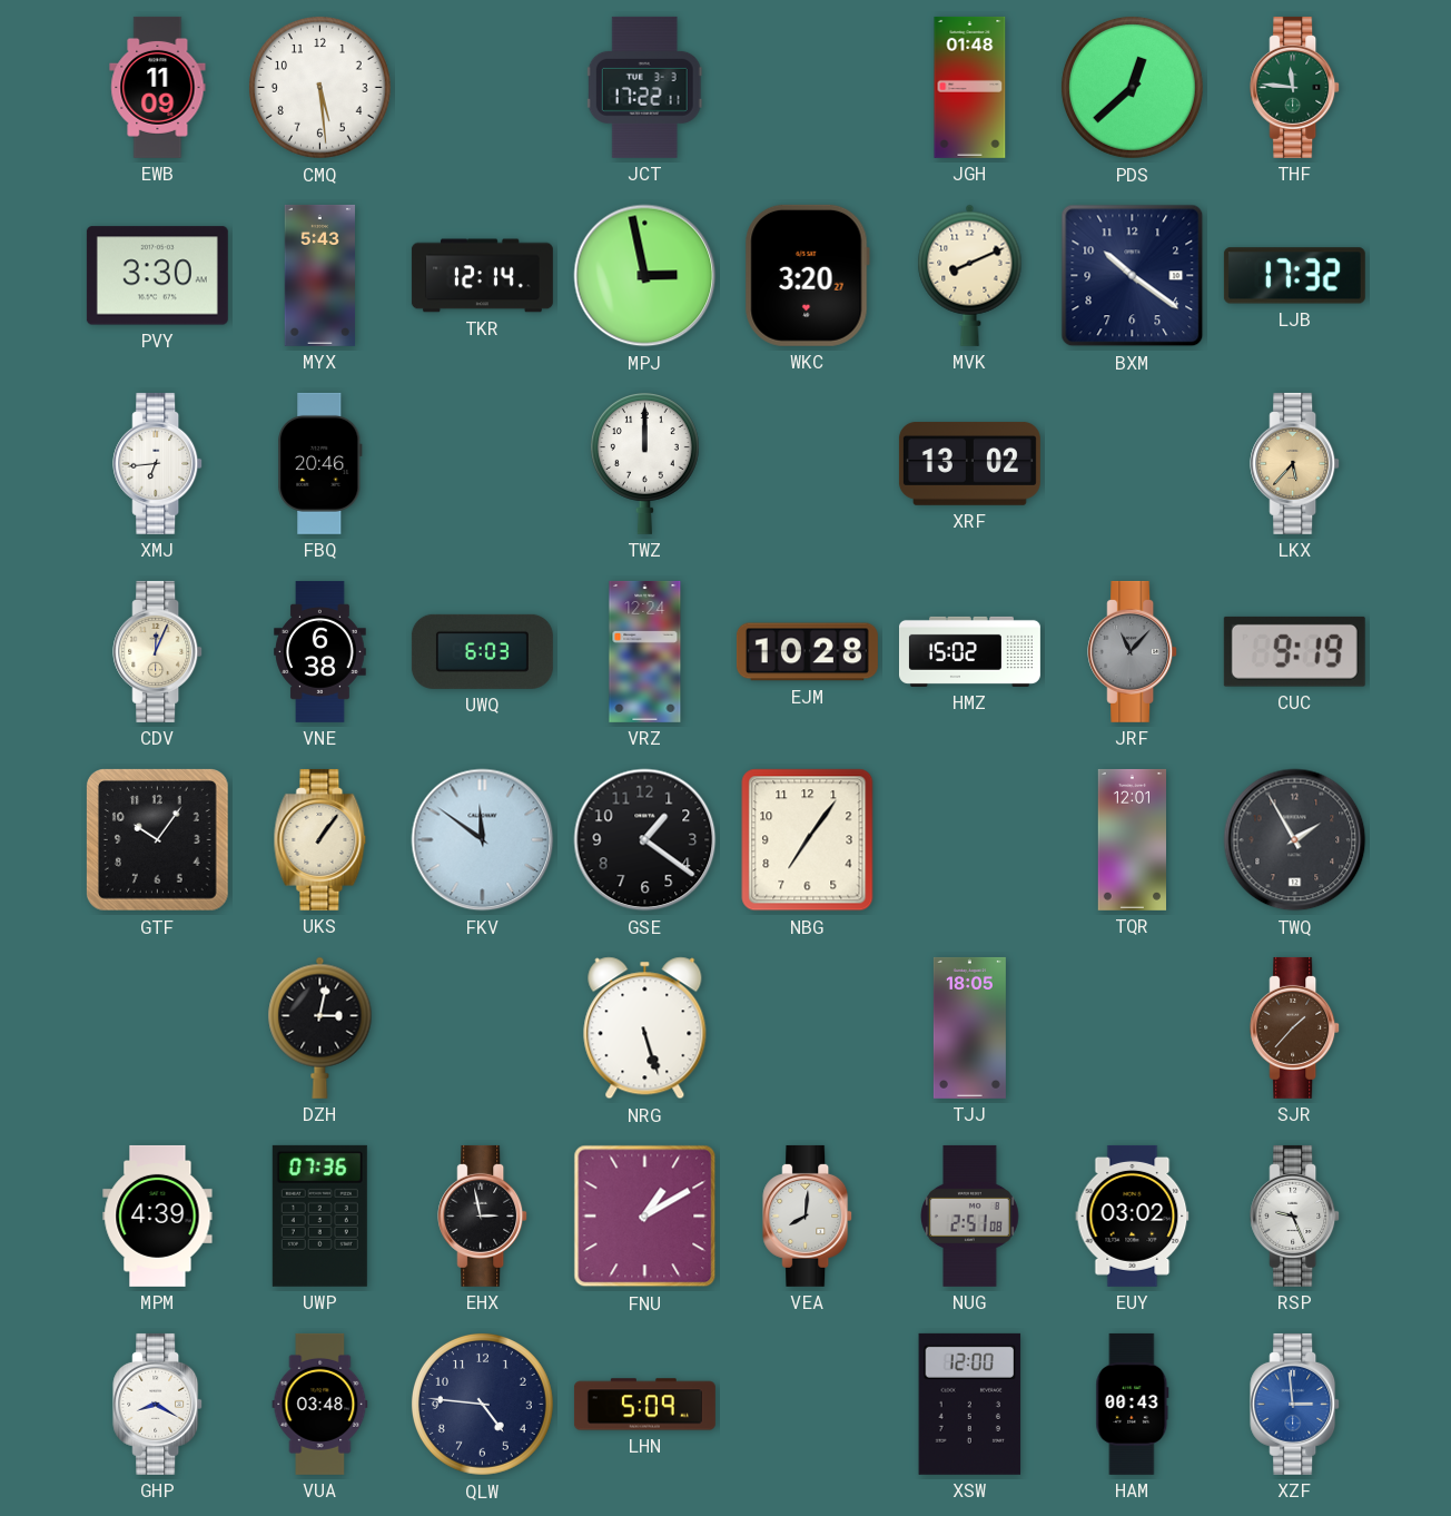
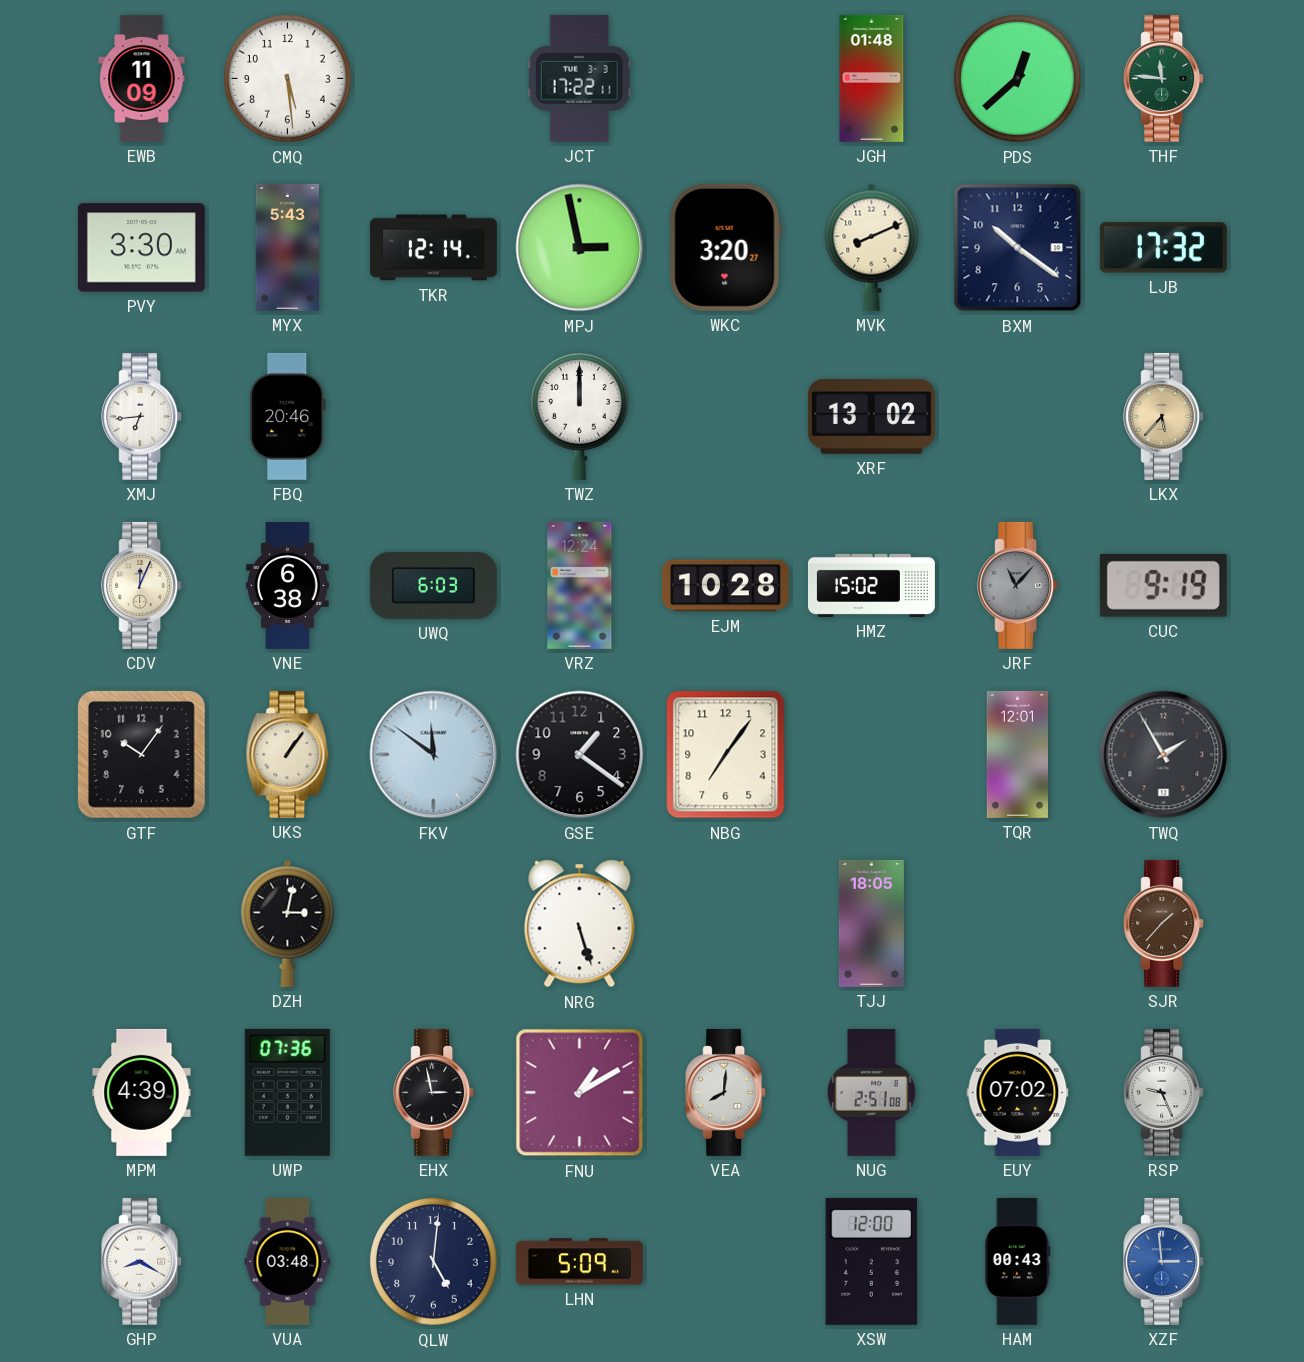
EUY: 03:02 -> 07:02
QLW: 4:46 -> 5:01
